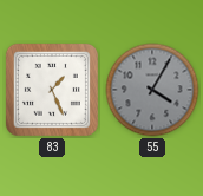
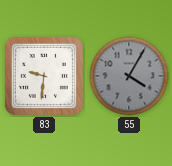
83: 1:26 -> 9:31
